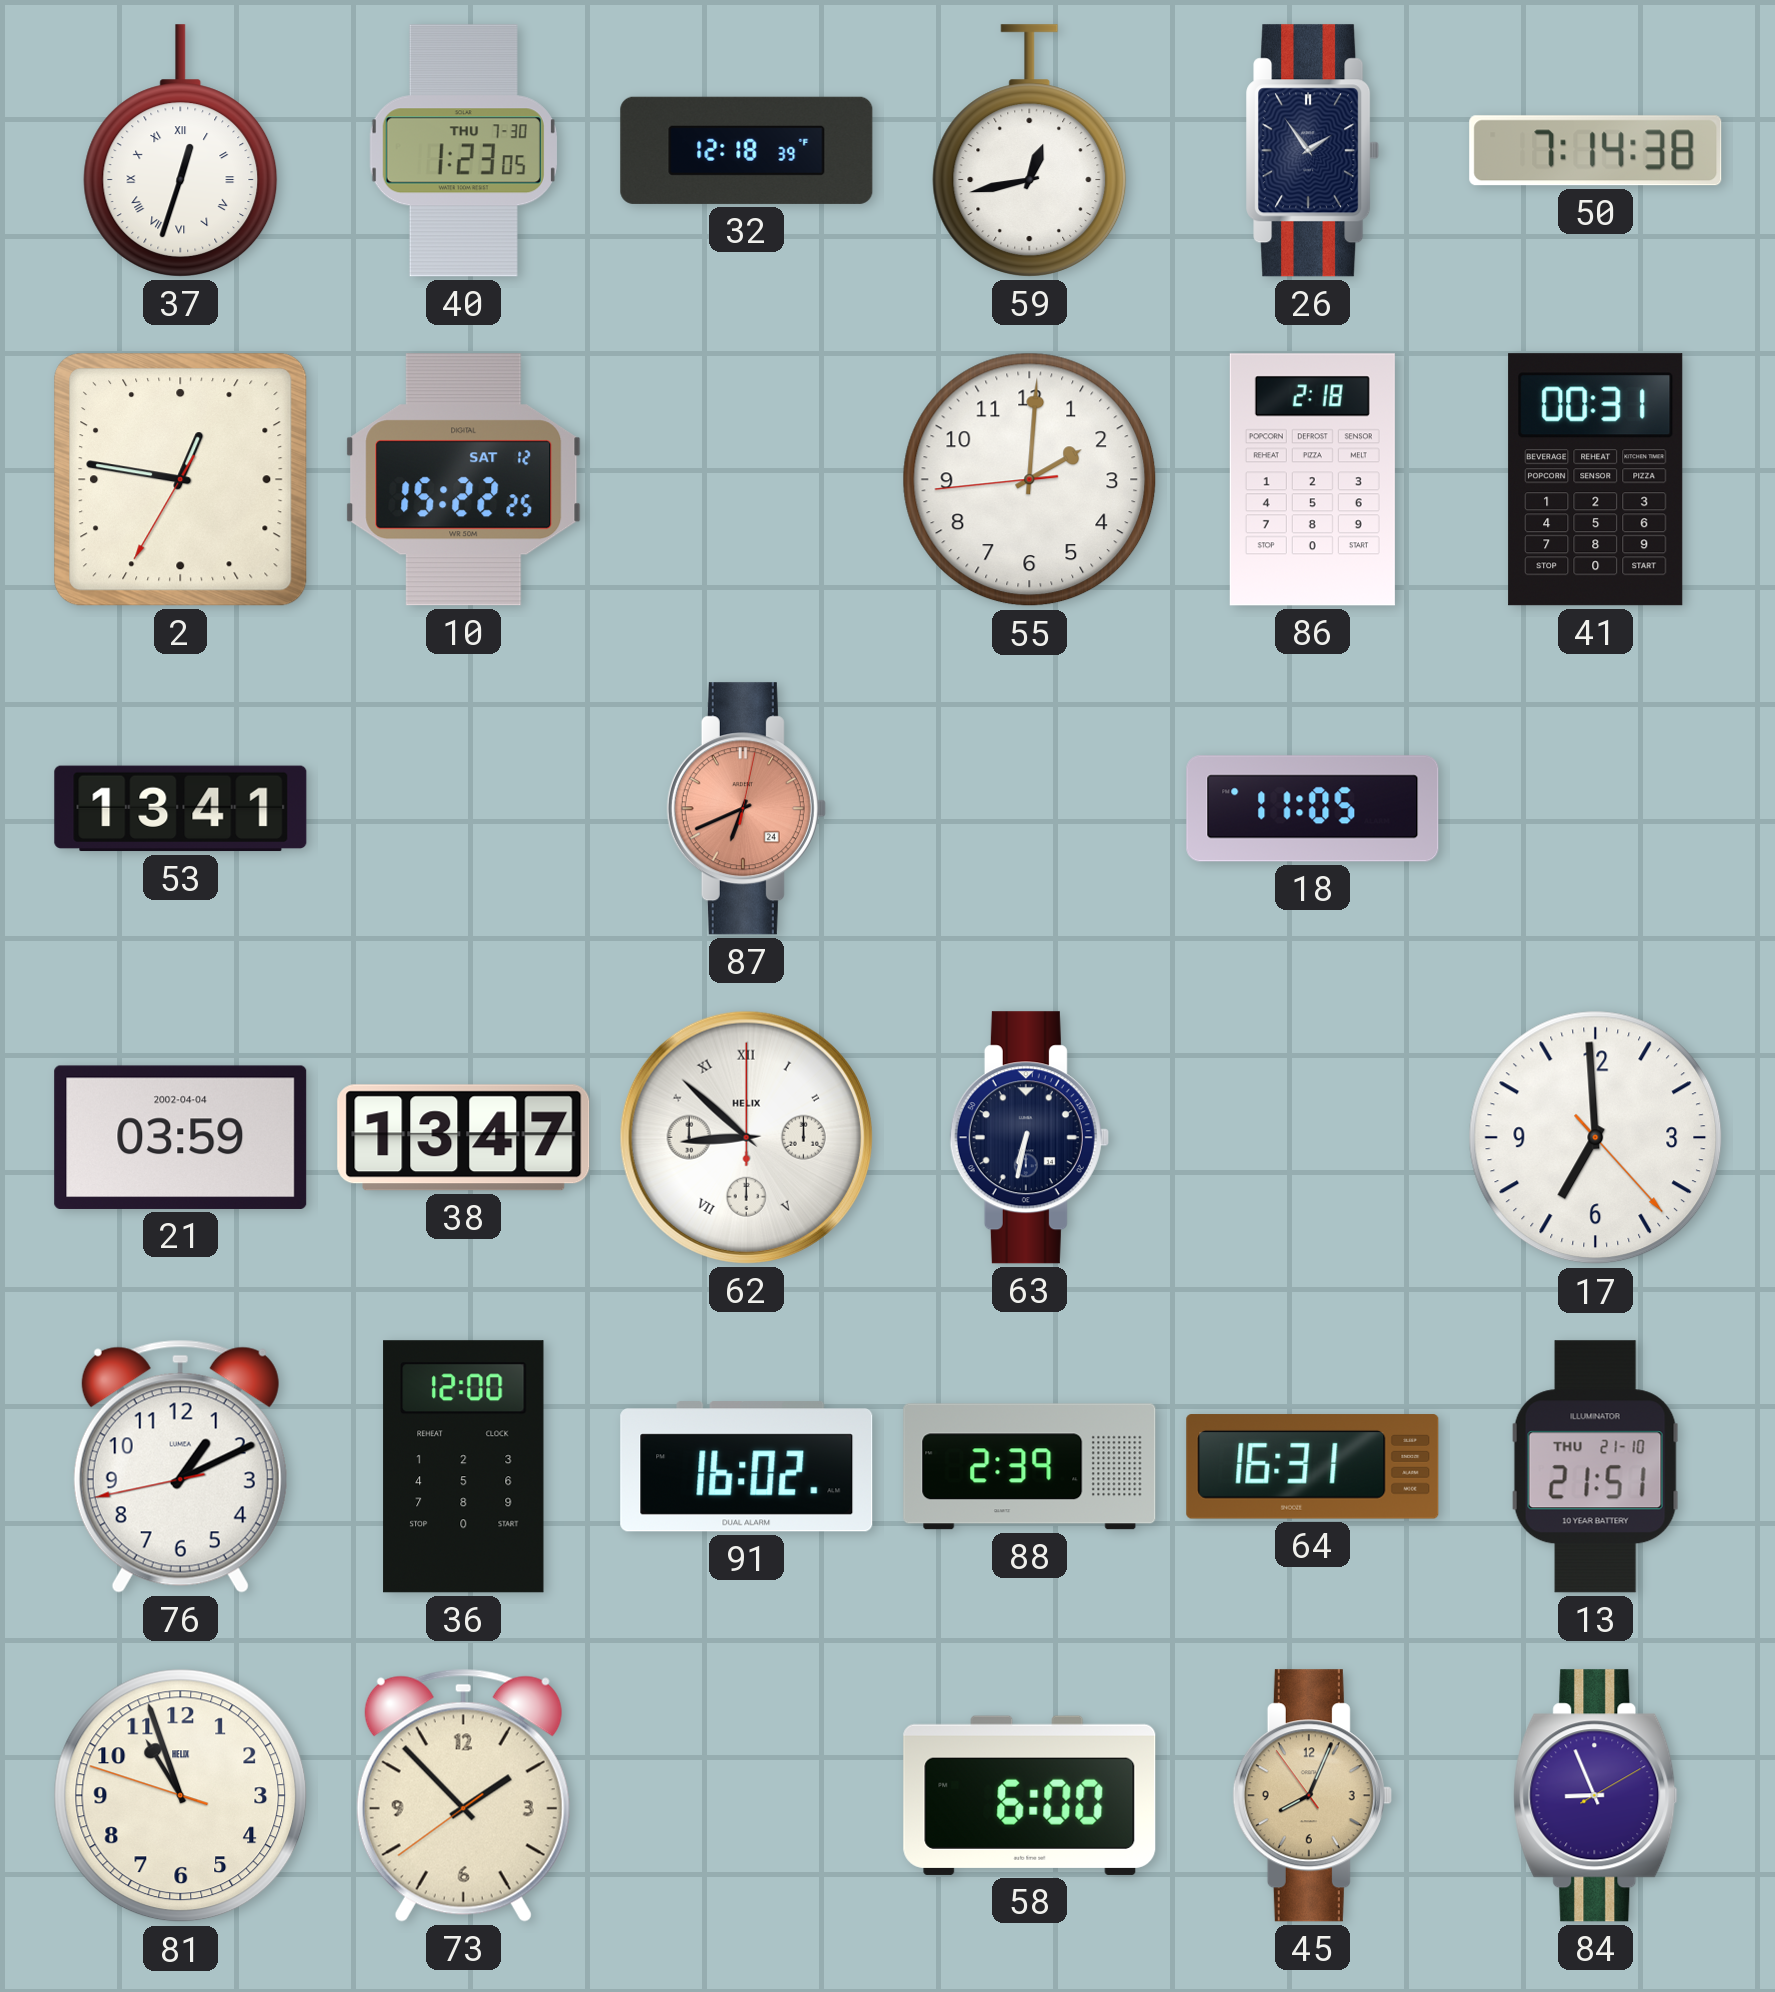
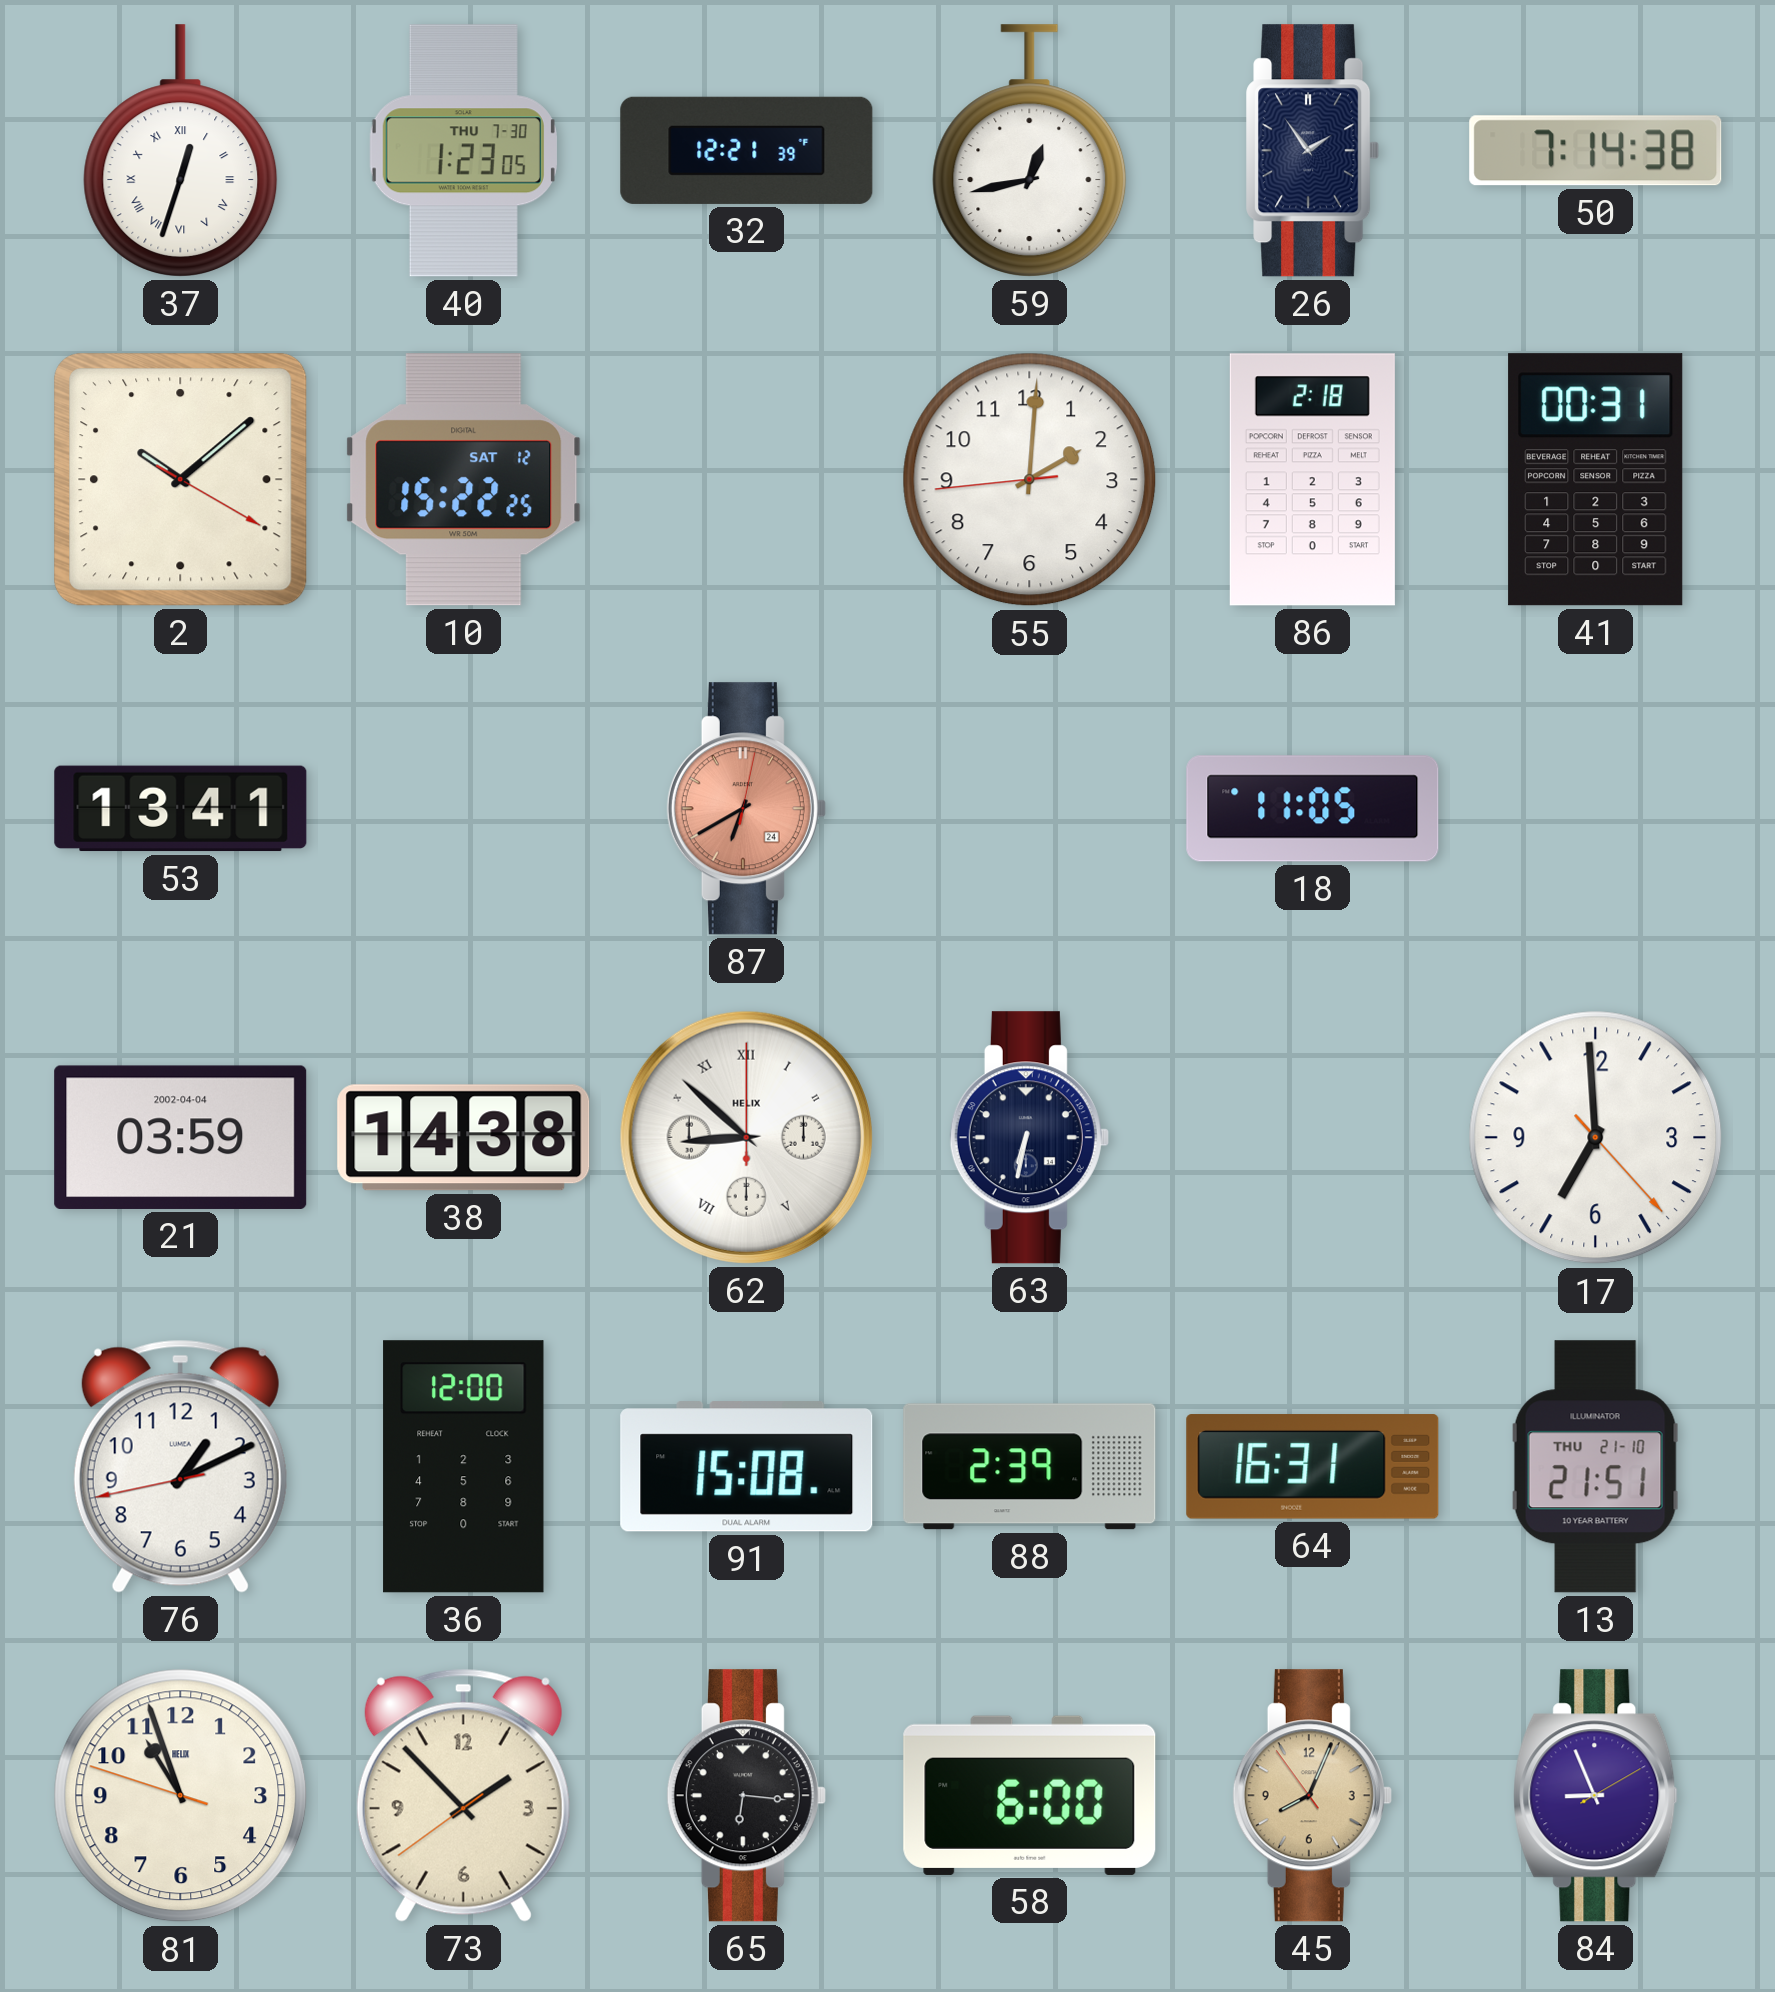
32: 12:18 -> 12:21
2: 12:46 -> 10:08
87: 6:41 -> 6:40
38: 13:47 -> 14:38
91: 16:02 -> 15:08
65: none -> 6:16
